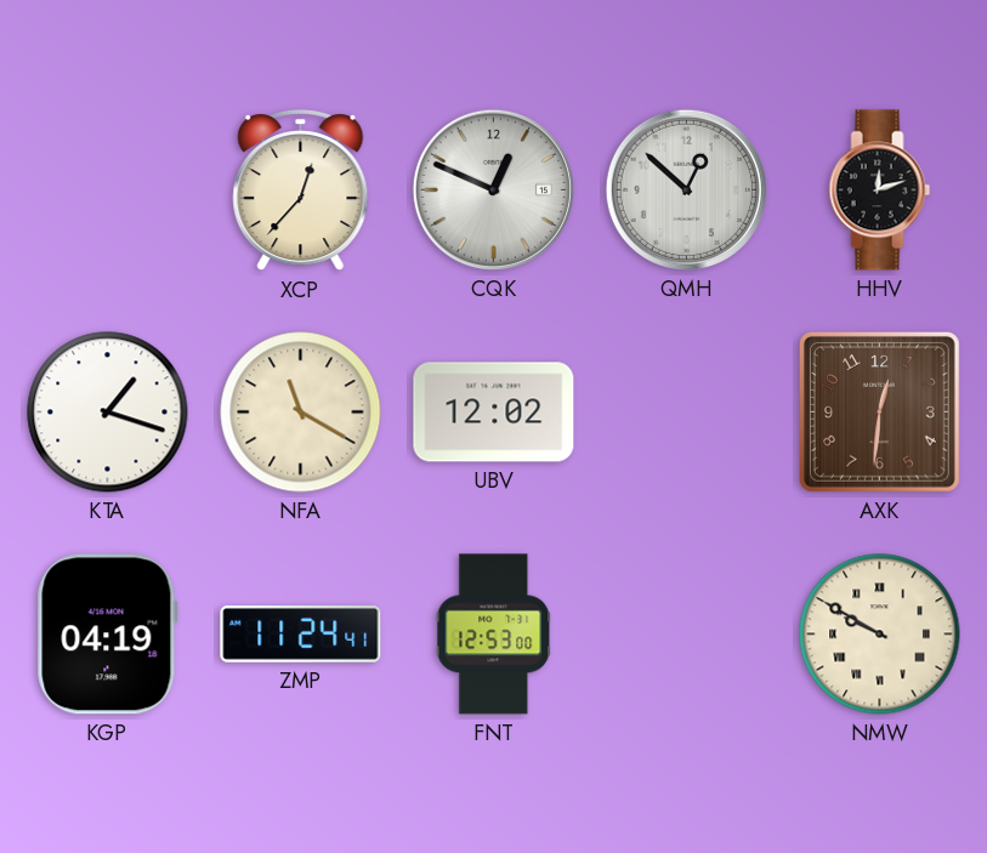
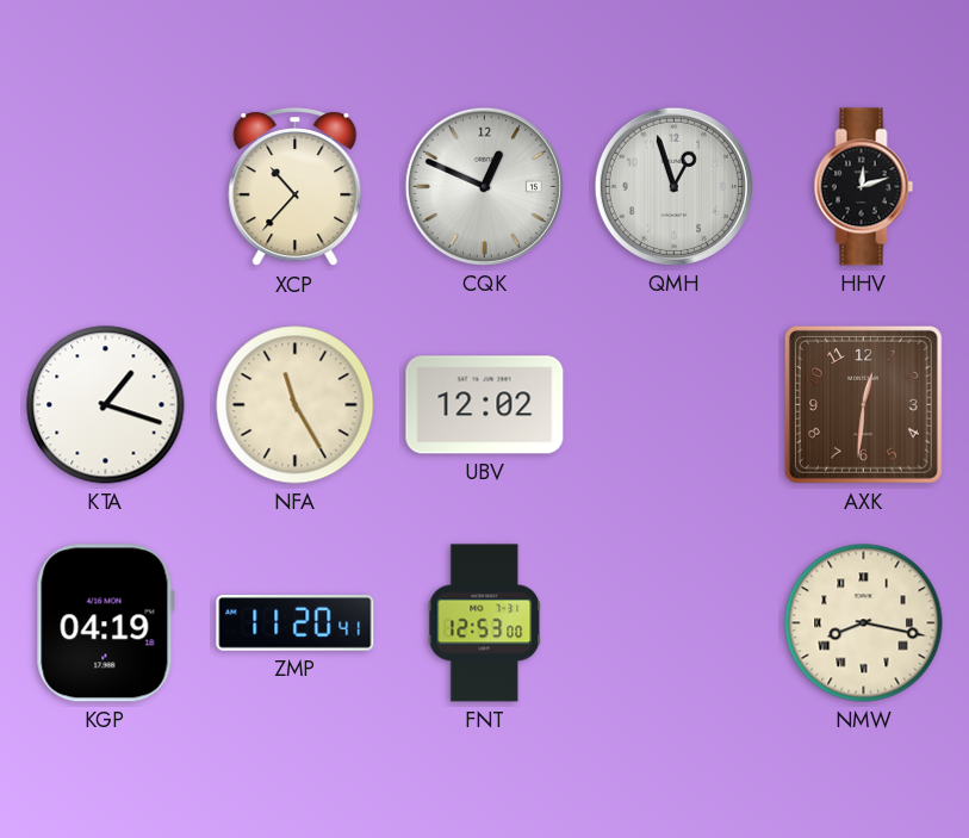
XCP: 12:37 -> 10:37
QMH: 12:52 -> 12:57
NFA: 11:20 -> 11:25
ZMP: 11:24 -> 11:20
NMW: 9:50 -> 8:17
